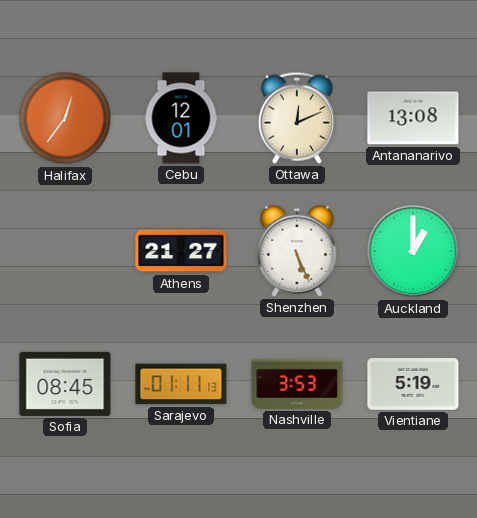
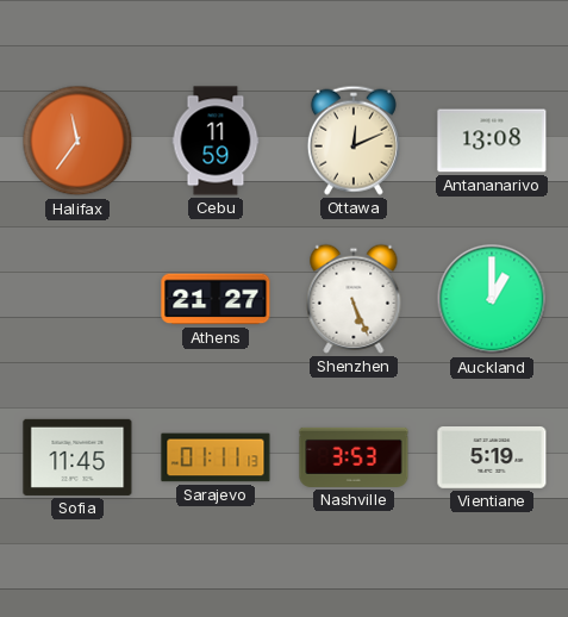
Halifax: 12:36 -> 11:36
Cebu: 12:01 -> 11:59
Sofia: 08:45 -> 11:45
